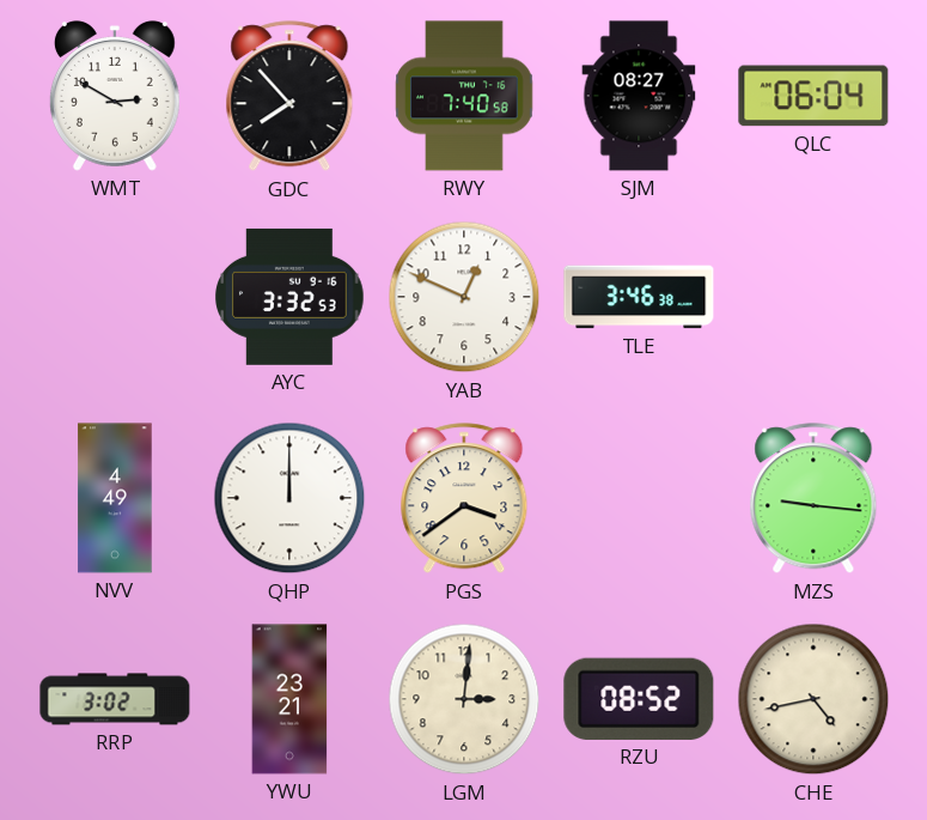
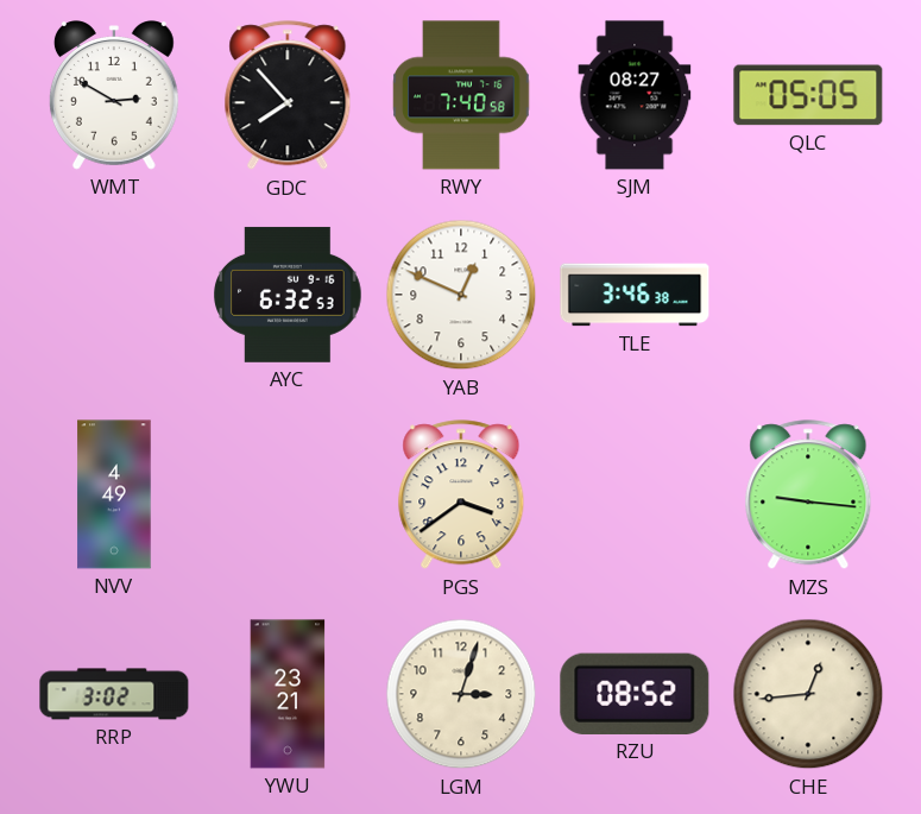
QLC: 06:04 -> 05:05
AYC: 3:32 -> 6:32
QHP: 12:00 -> none
LGM: 3:01 -> 3:03
CHE: 4:43 -> 12:44
